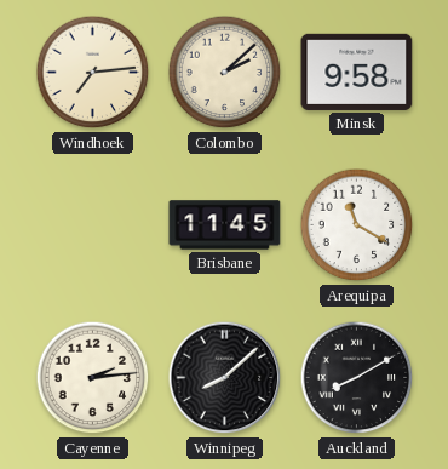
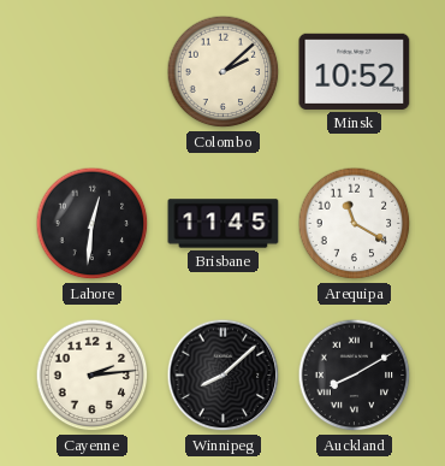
Windhoek: 7:14 -> none
Minsk: 9:58 -> 10:52
Lahore: none -> 12:31
